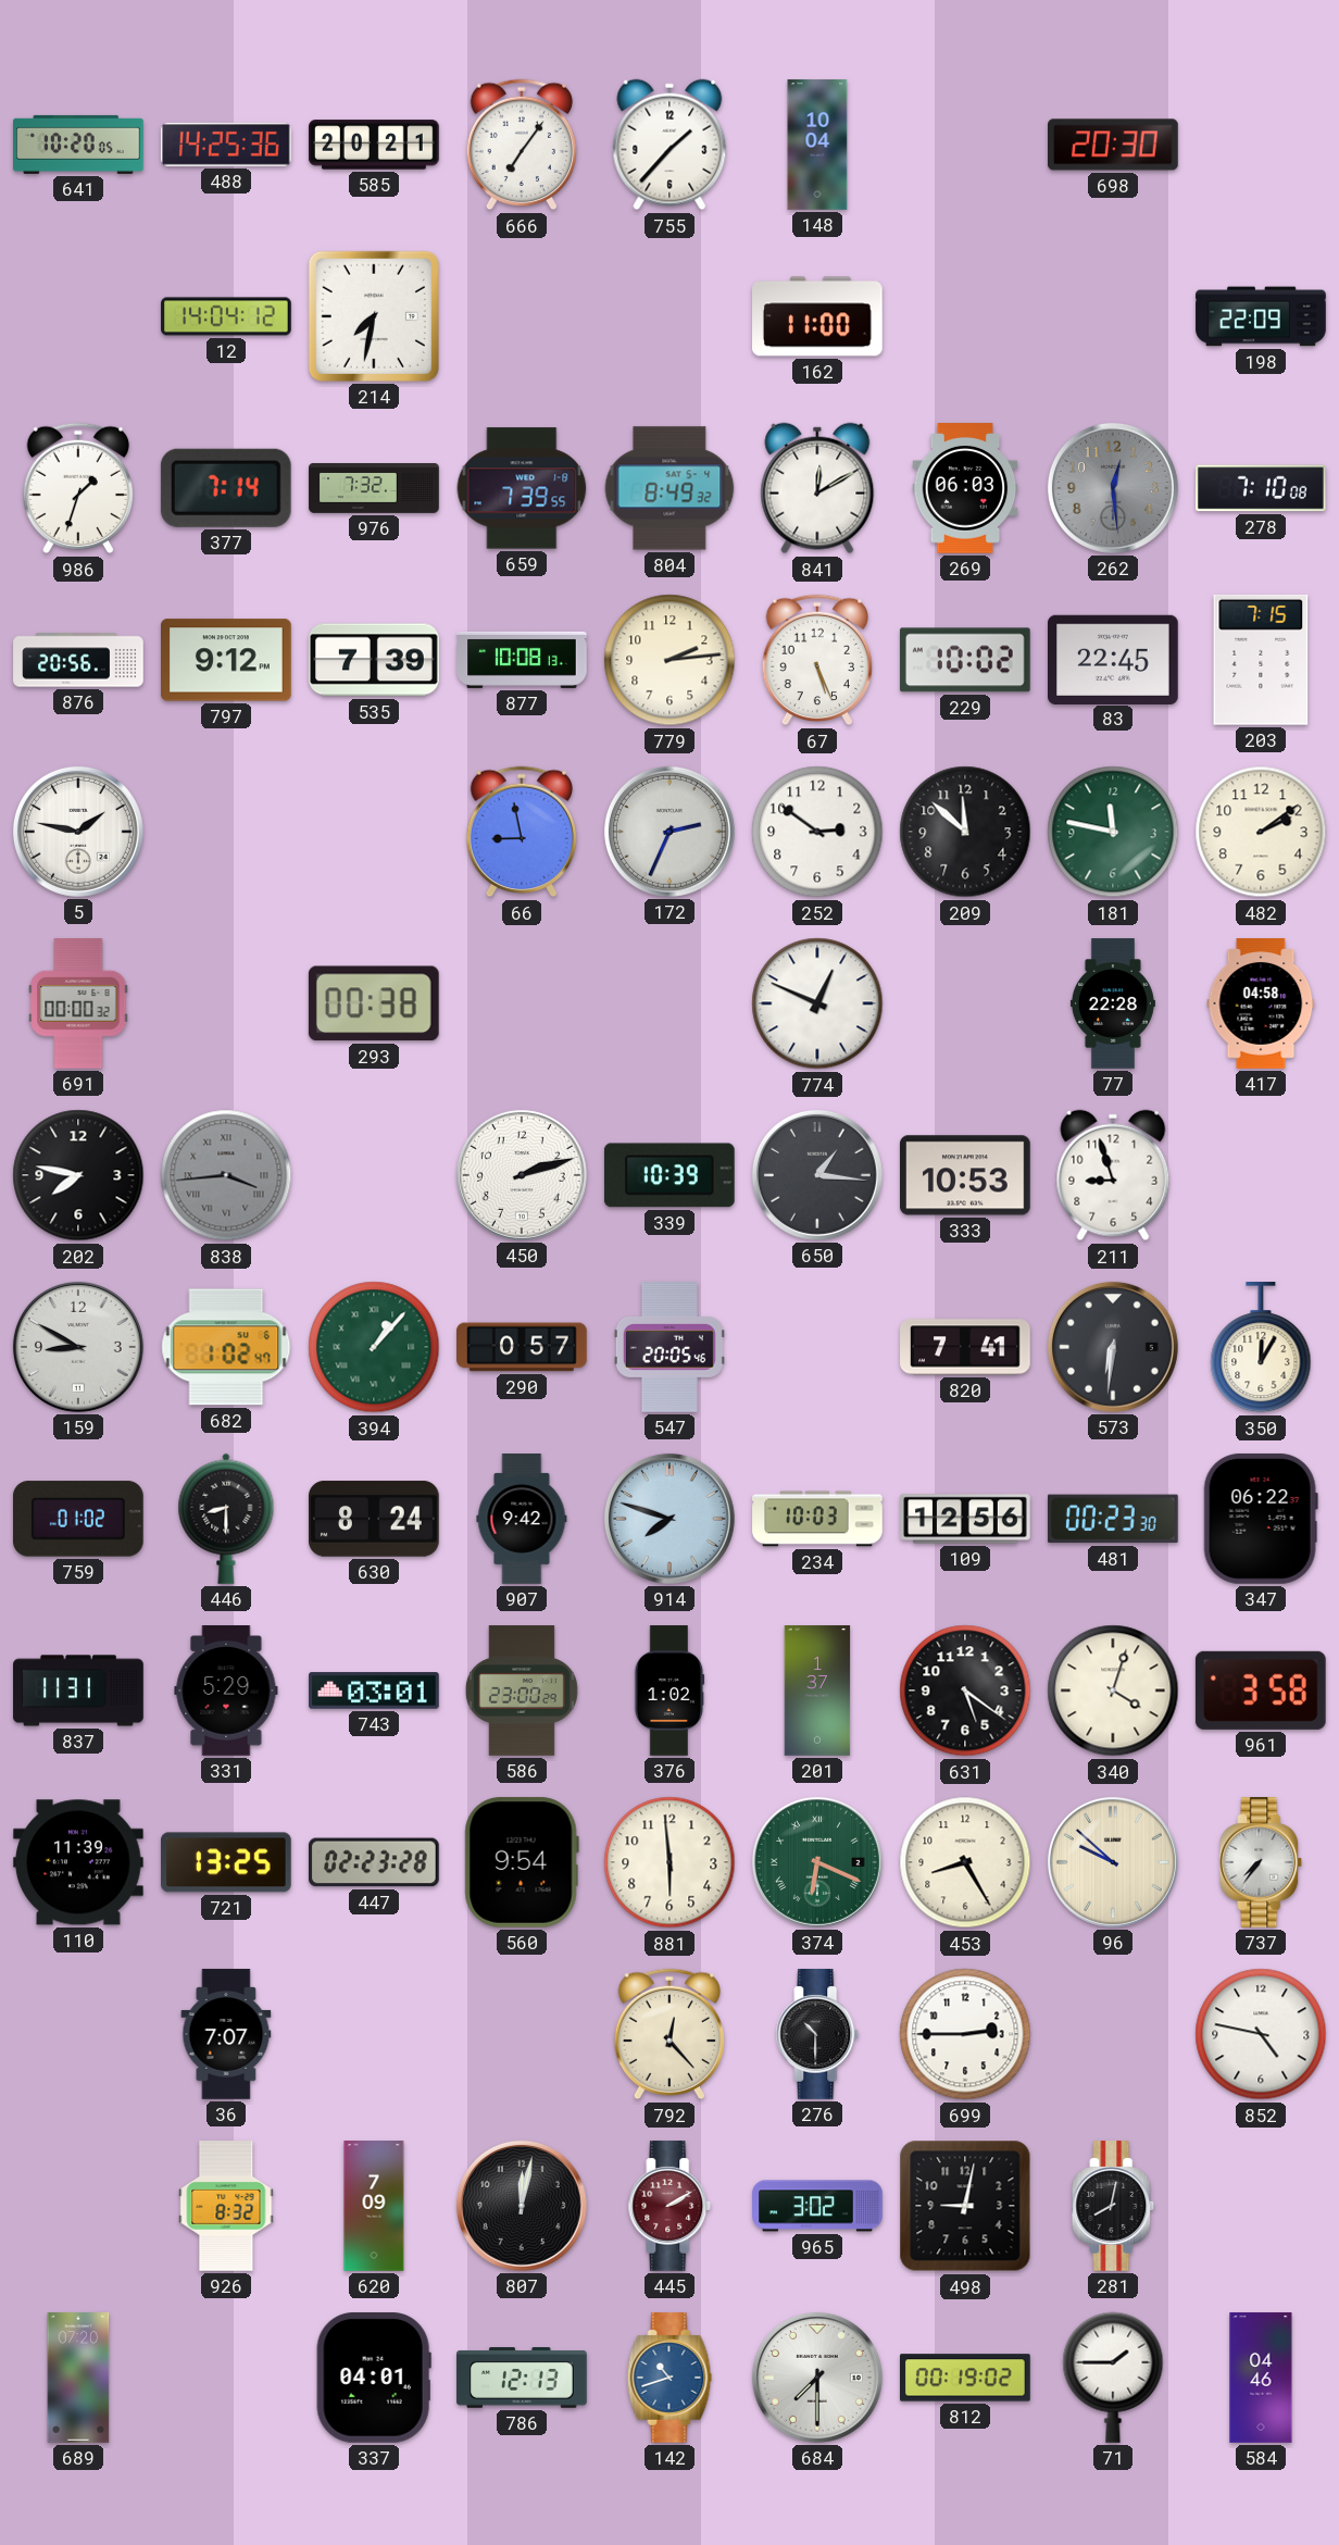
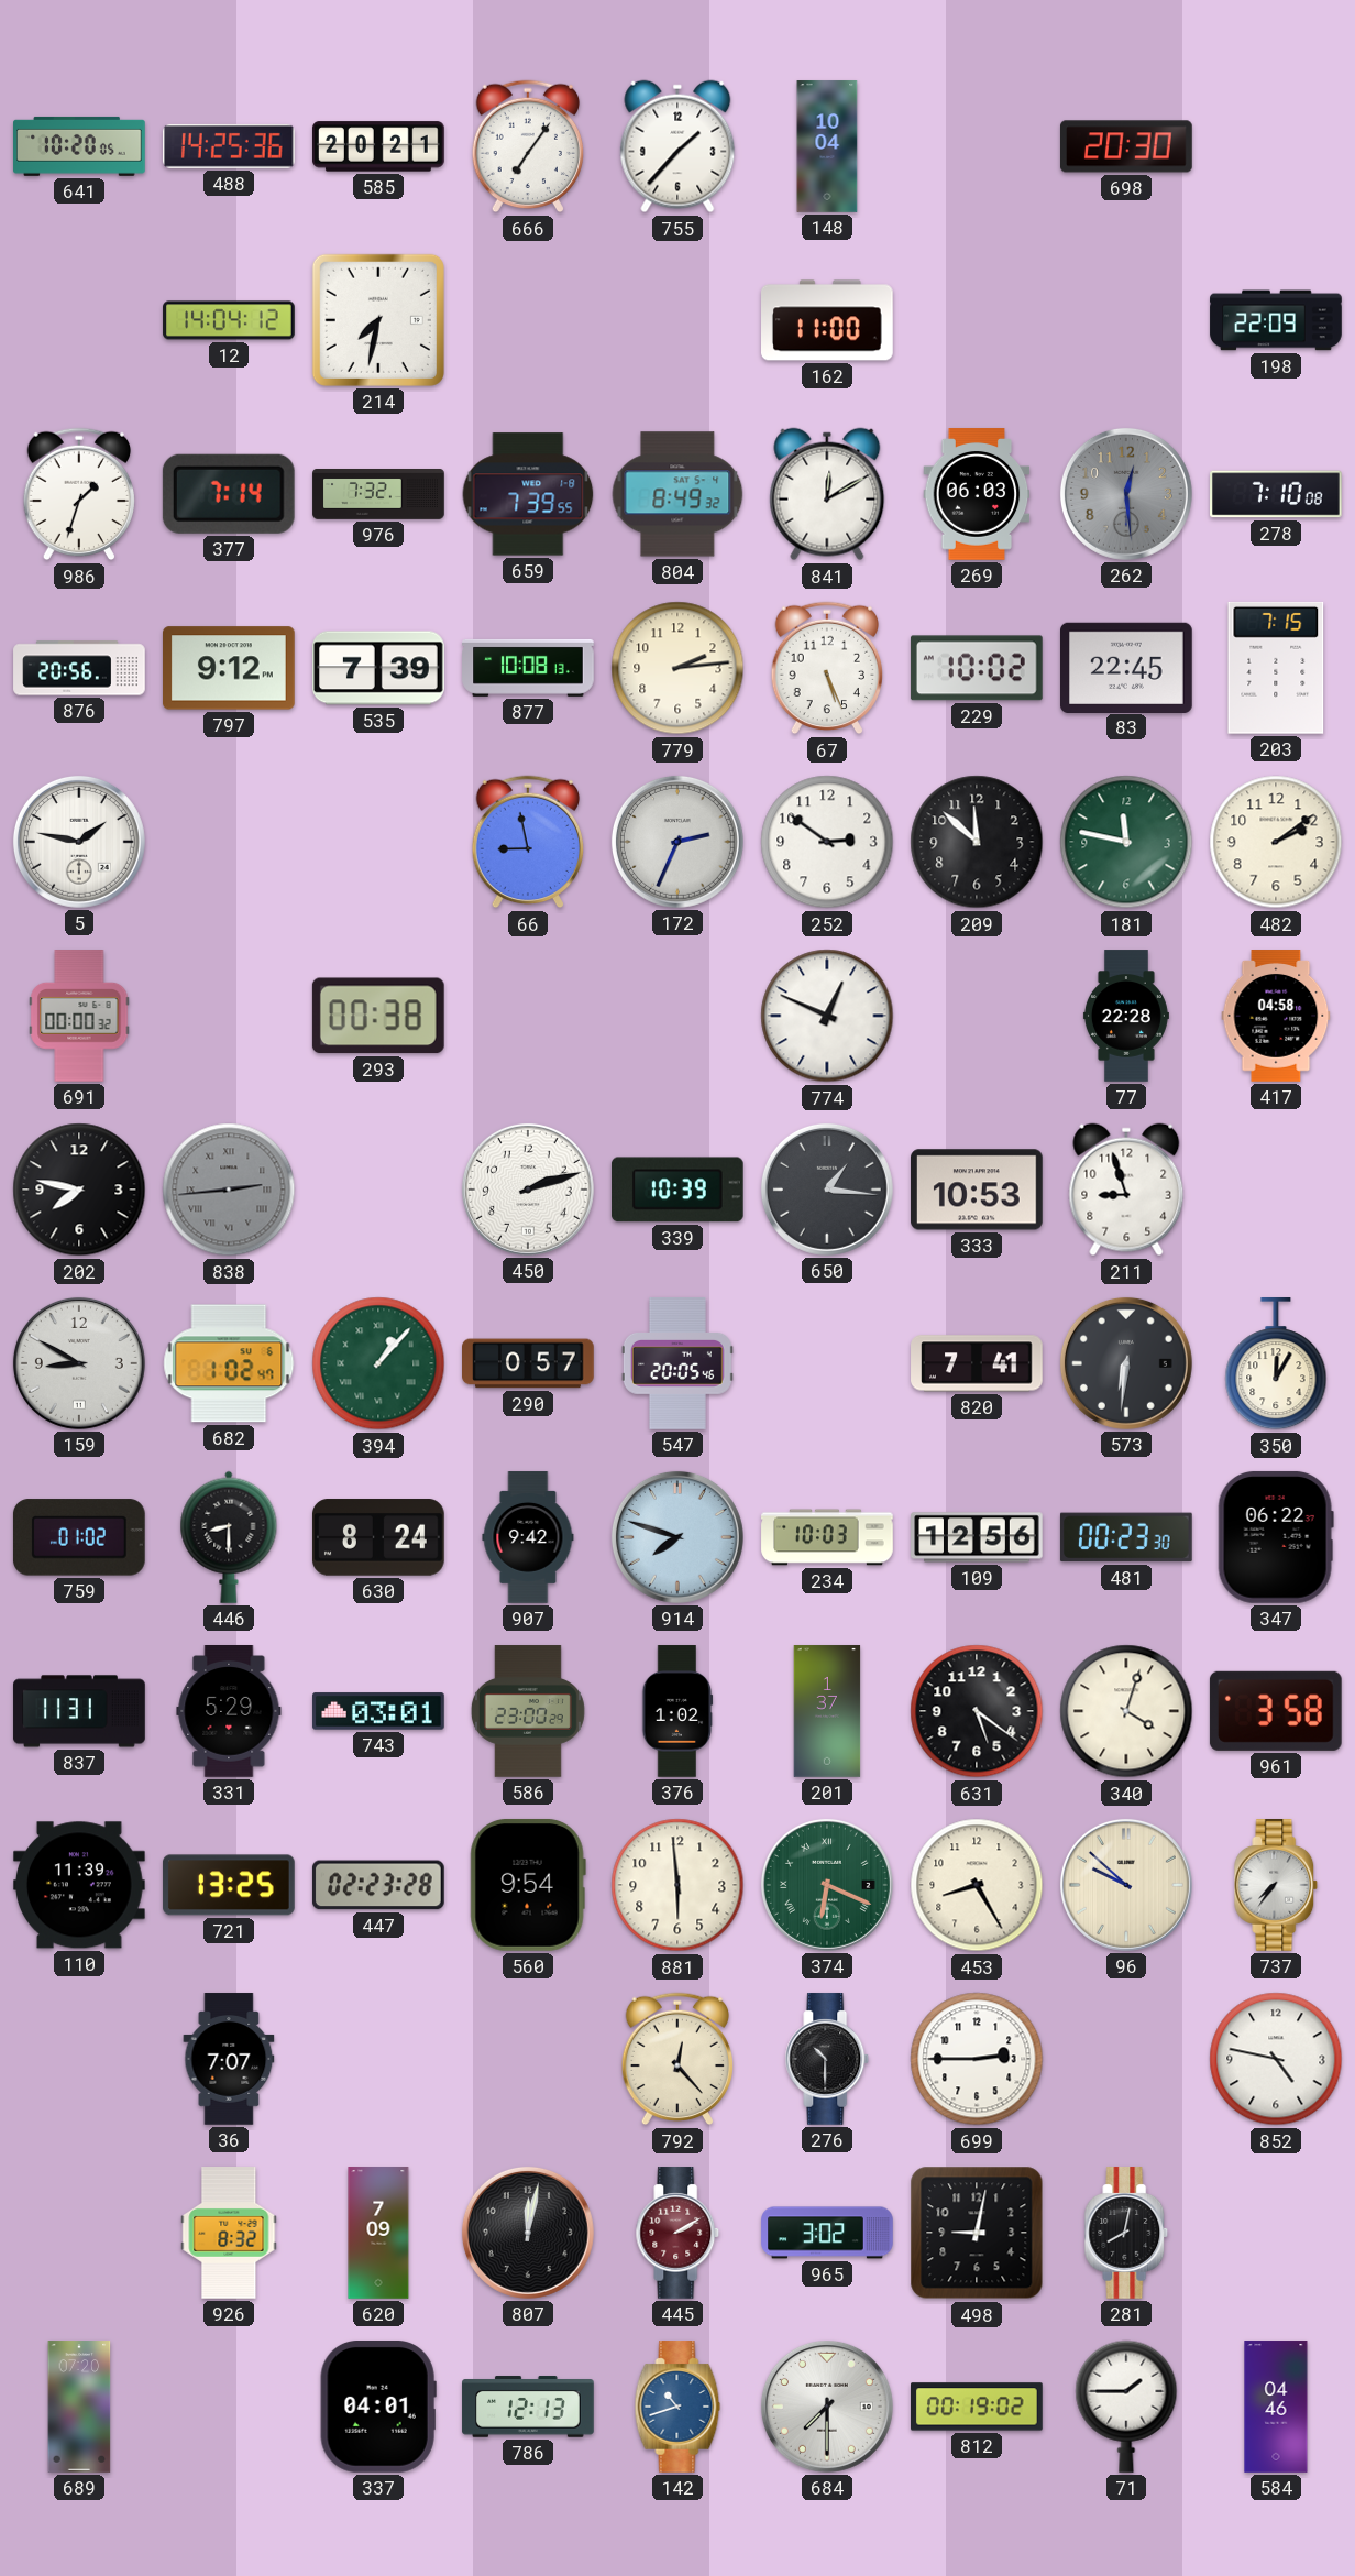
838: 3:44 -> 2:44
